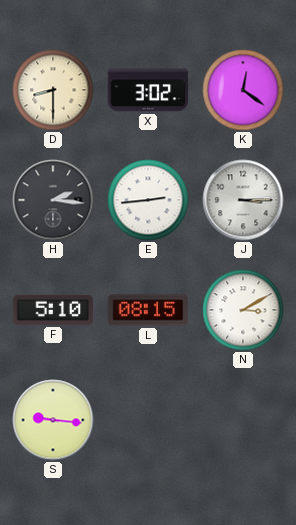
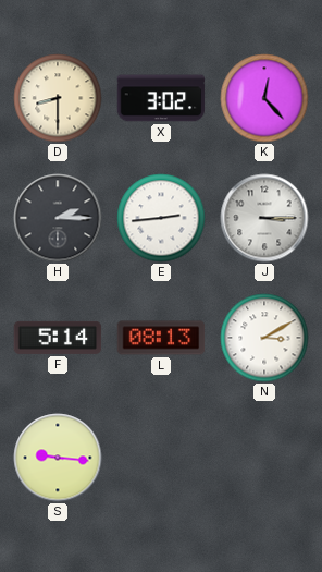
K: 12:21 -> 12:23
H: 2:16 -> 2:15
F: 5:10 -> 5:14
L: 08:15 -> 08:13
